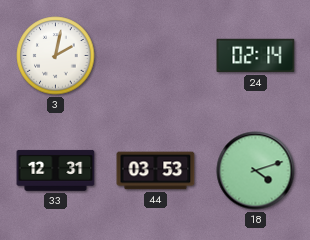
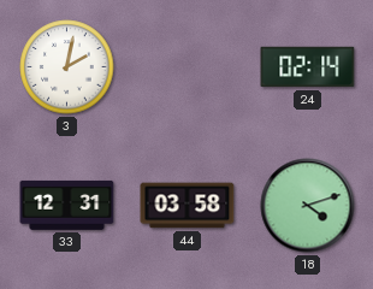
44: 03:53 -> 03:58
